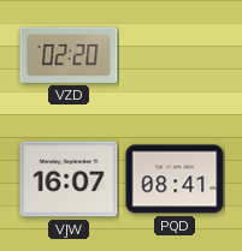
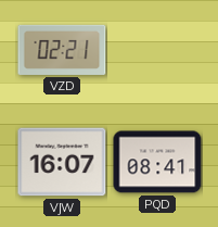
VZD: 02:20 -> 02:21
